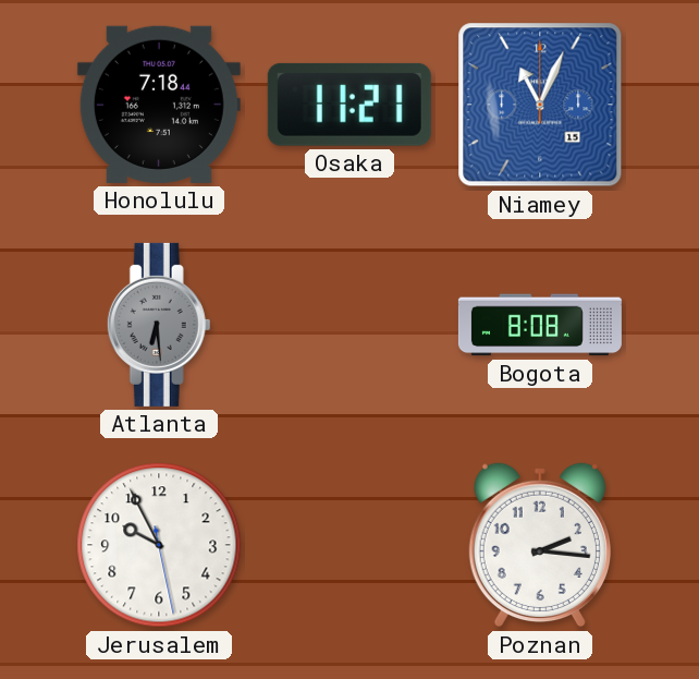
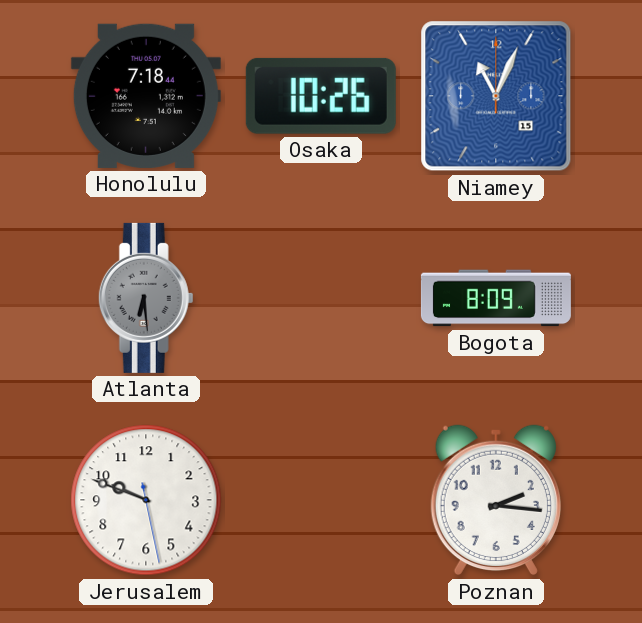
Osaka: 11:21 -> 10:26
Bogota: 8:08 -> 8:09
Jerusalem: 9:55 -> 9:48
